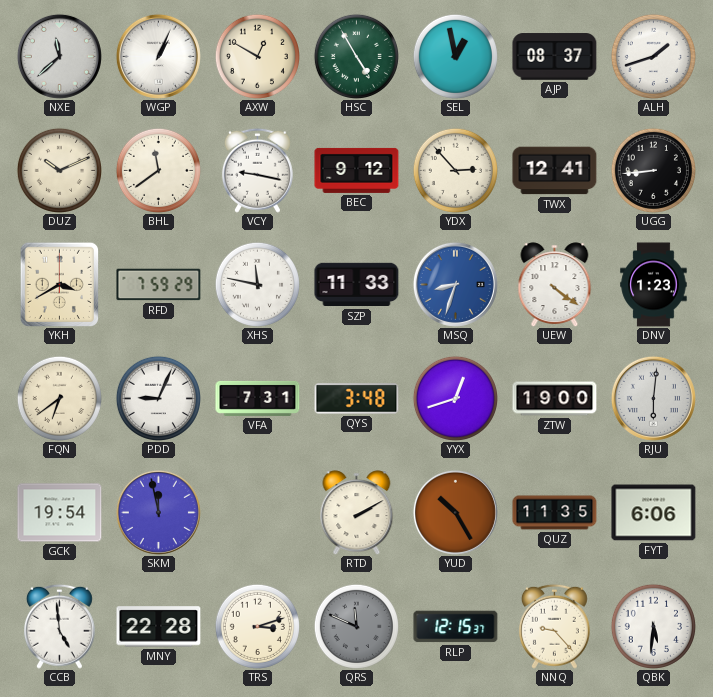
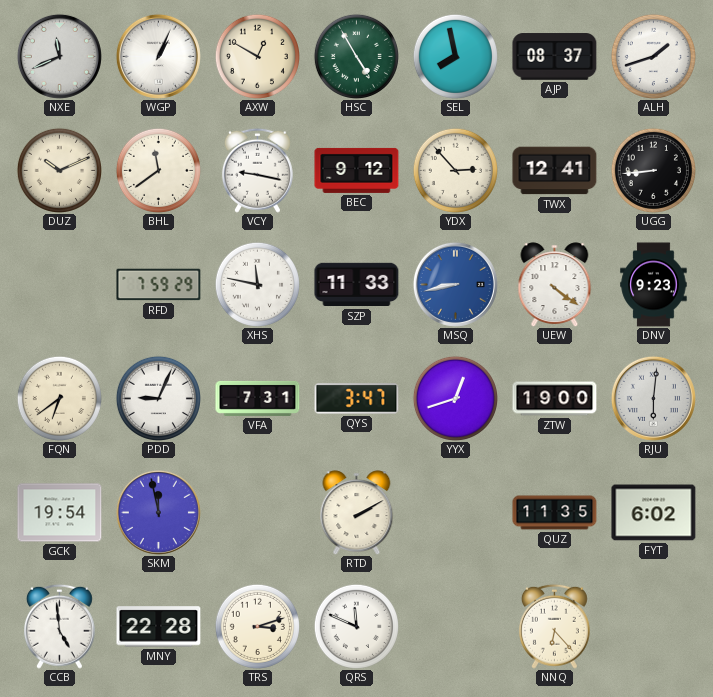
NXE: 11:38 -> 11:41
SEL: 12:58 -> 7:58
YKH: 3:40 -> none
MSQ: 8:33 -> 8:43
DNV: 1:23 -> 9:23
QYS: 3:48 -> 3:47
YUD: 10:25 -> none
FYT: 6:06 -> 6:02
QRS dial: grey -> white
RLP: 12:15 -> none
NNQ: 9:23 -> 6:23
QBK: 5:31 -> none
